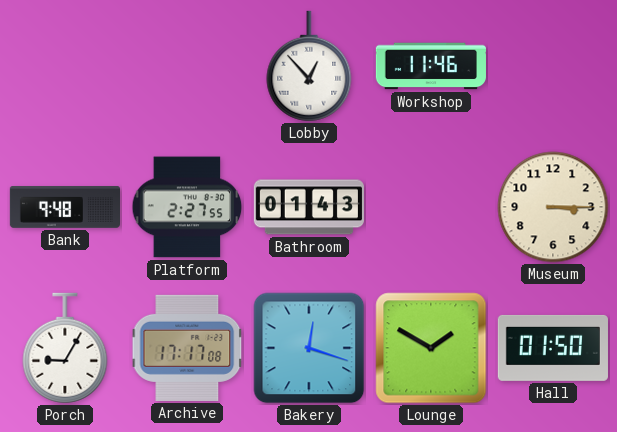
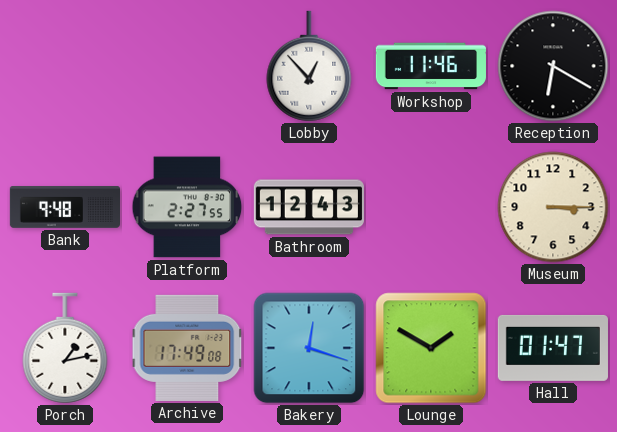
Reception: none -> 6:20
Bathroom: 01:43 -> 12:43
Porch: 9:05 -> 1:13
Archive: 17:17 -> 17:49
Hall: 01:50 -> 01:47
